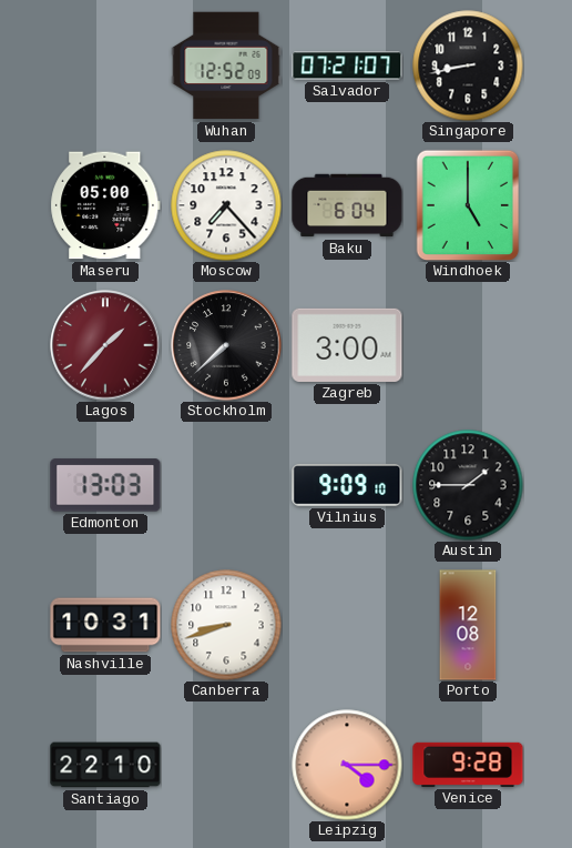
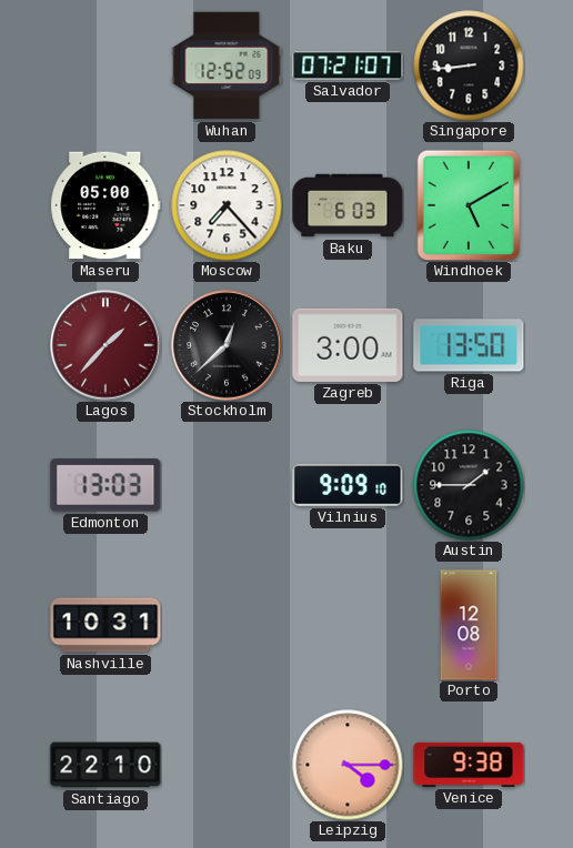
Singapore: 8:43 -> 8:44
Baku: 6:04 -> 6:03
Windhoek: 5:00 -> 5:10
Stockholm: 7:38 -> 12:38
Riga: none -> 13:50
Canberra: 8:42 -> none
Venice: 9:28 -> 9:38
